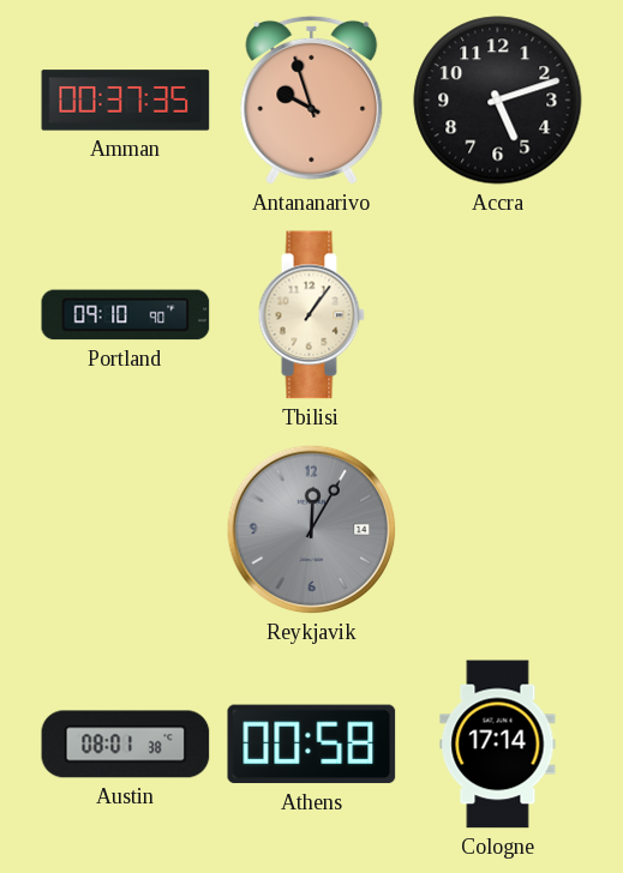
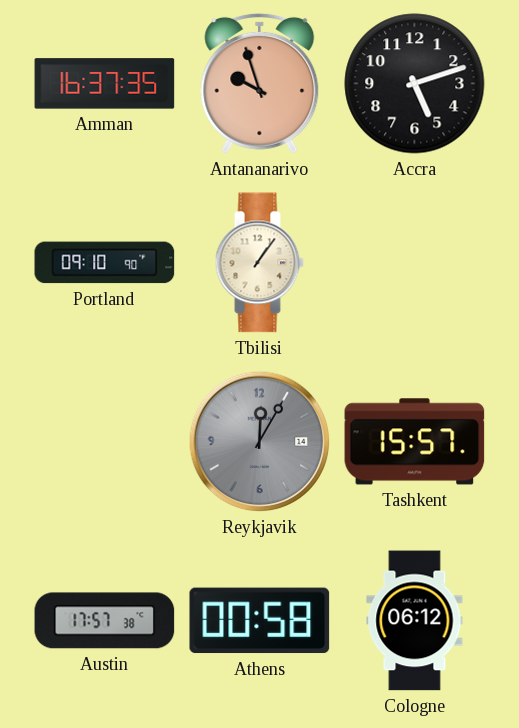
Amman: 00:37 -> 16:37
Tashkent: none -> 15:57
Austin: 08:01 -> 17:57
Cologne: 17:14 -> 06:12
